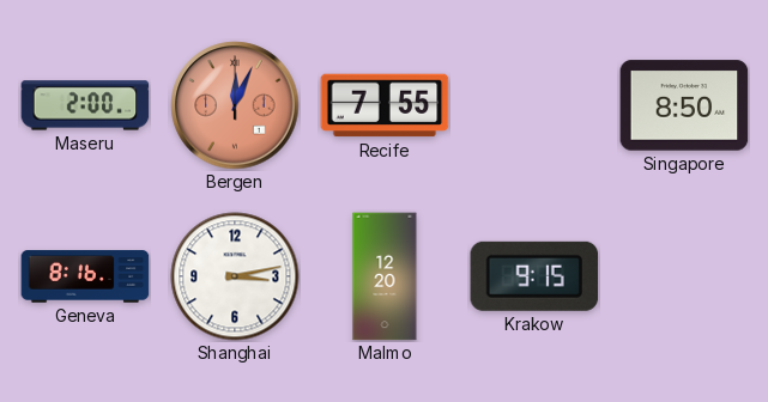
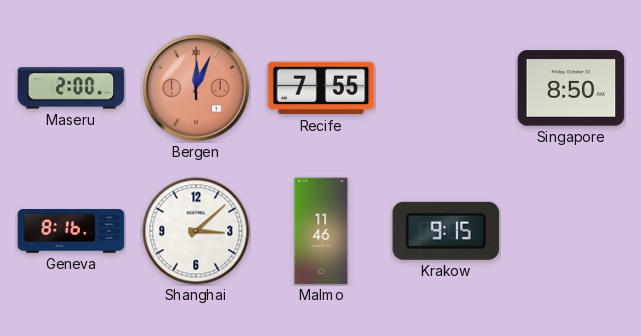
Shanghai: 3:13 -> 3:08
Malmo: 12:20 -> 11:46
